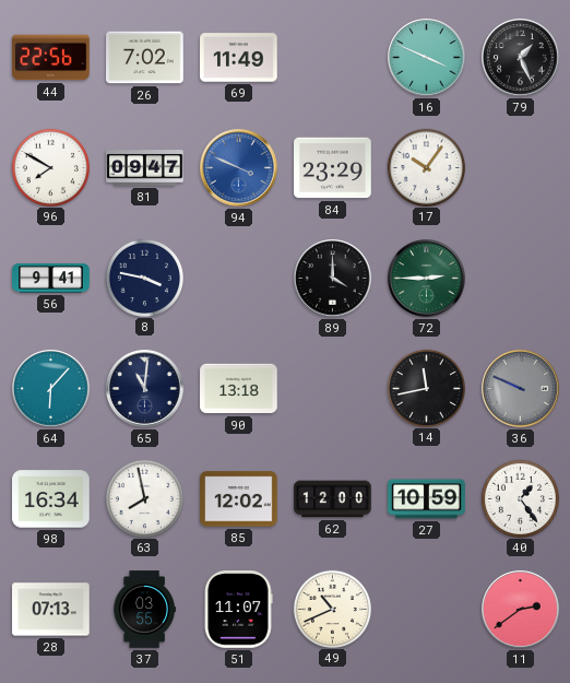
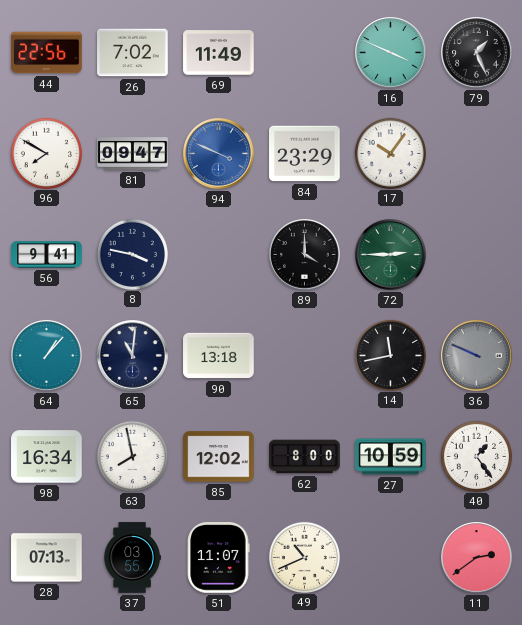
64: 6:07 -> 1:07
62: 12:00 -> 8:00
